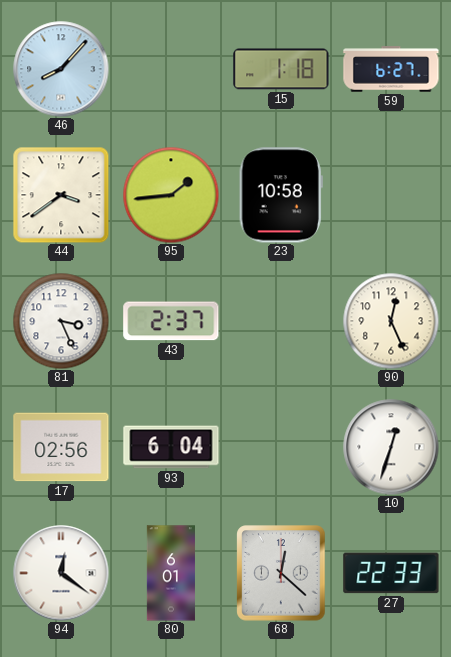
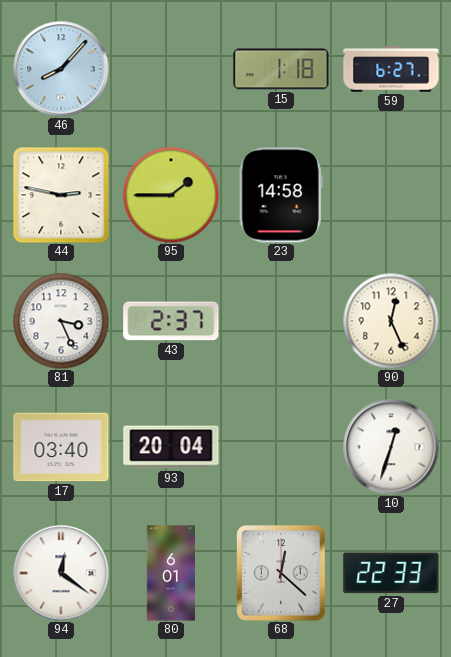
44: 3:39 -> 2:47
95: 1:44 -> 1:45
23: 10:58 -> 14:58
17: 02:56 -> 03:40
93: 6:04 -> 20:04
